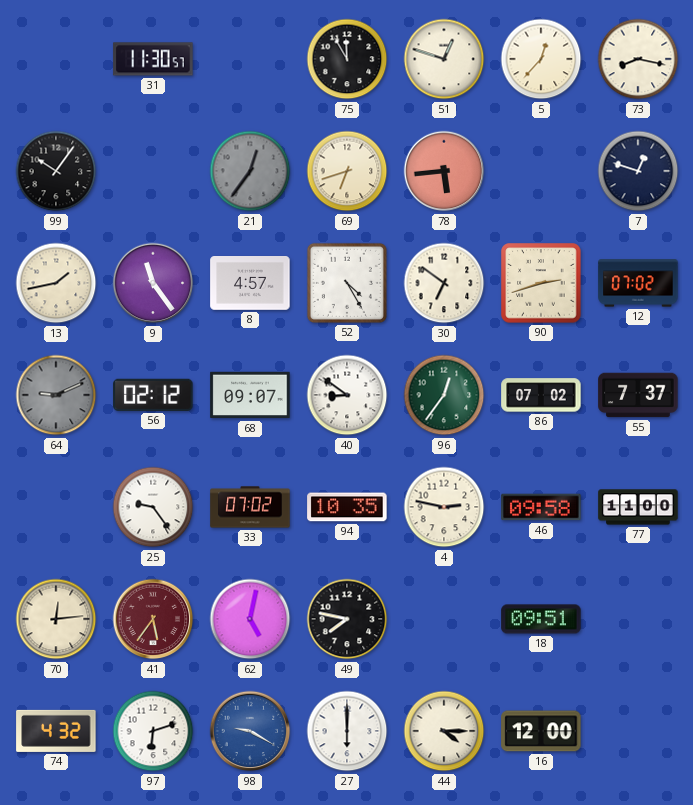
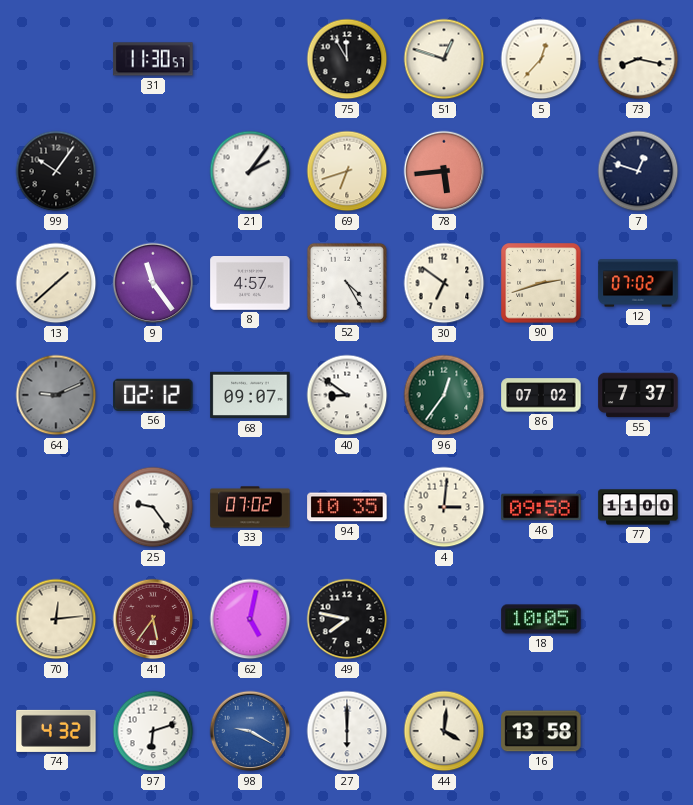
21: 12:36 -> 2:06
21 dial: grey -> white
13: 1:43 -> 1:38
4: 2:47 -> 3:01
18: 09:51 -> 10:05
44: 4:15 -> 4:01
16: 12:00 -> 13:58
